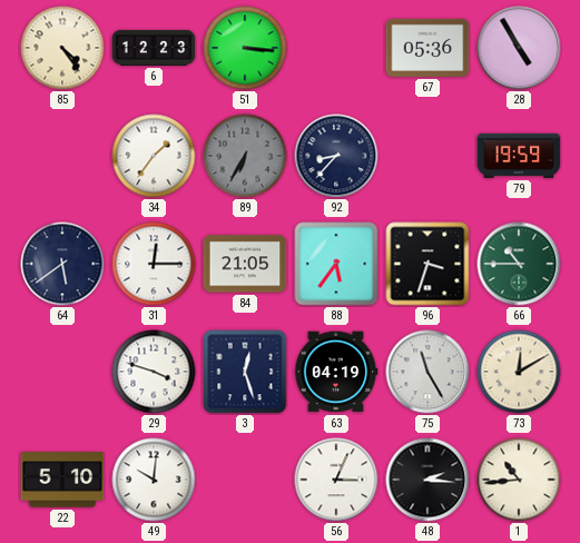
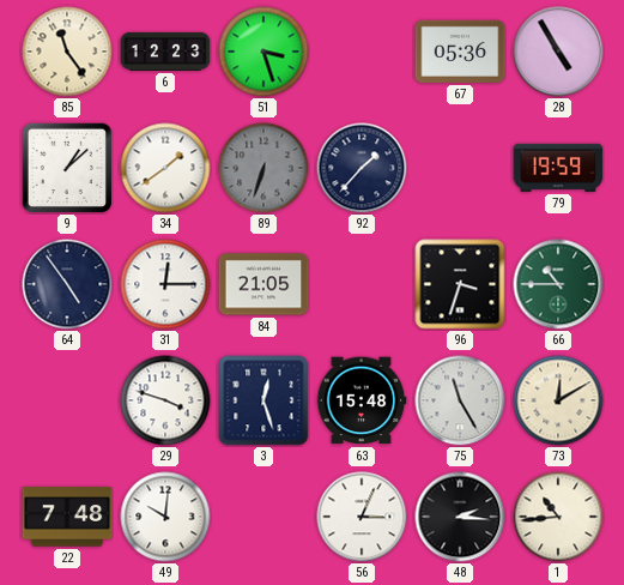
85: 4:24 -> 11:24
51: 3:16 -> 3:27
9: none -> 1:08
34: 1:36 -> 1:39
89: 6:35 -> 6:33
92: 8:37 -> 1:37
64: 5:39 -> 4:54
88: 5:36 -> none
63: 04:19 -> 15:48
22: 5:10 -> 7:48
